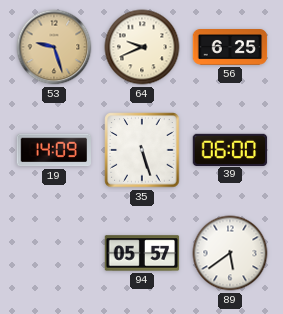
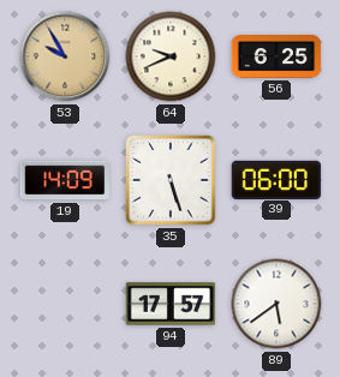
53: 9:27 -> 9:55
94: 05:57 -> 17:57
